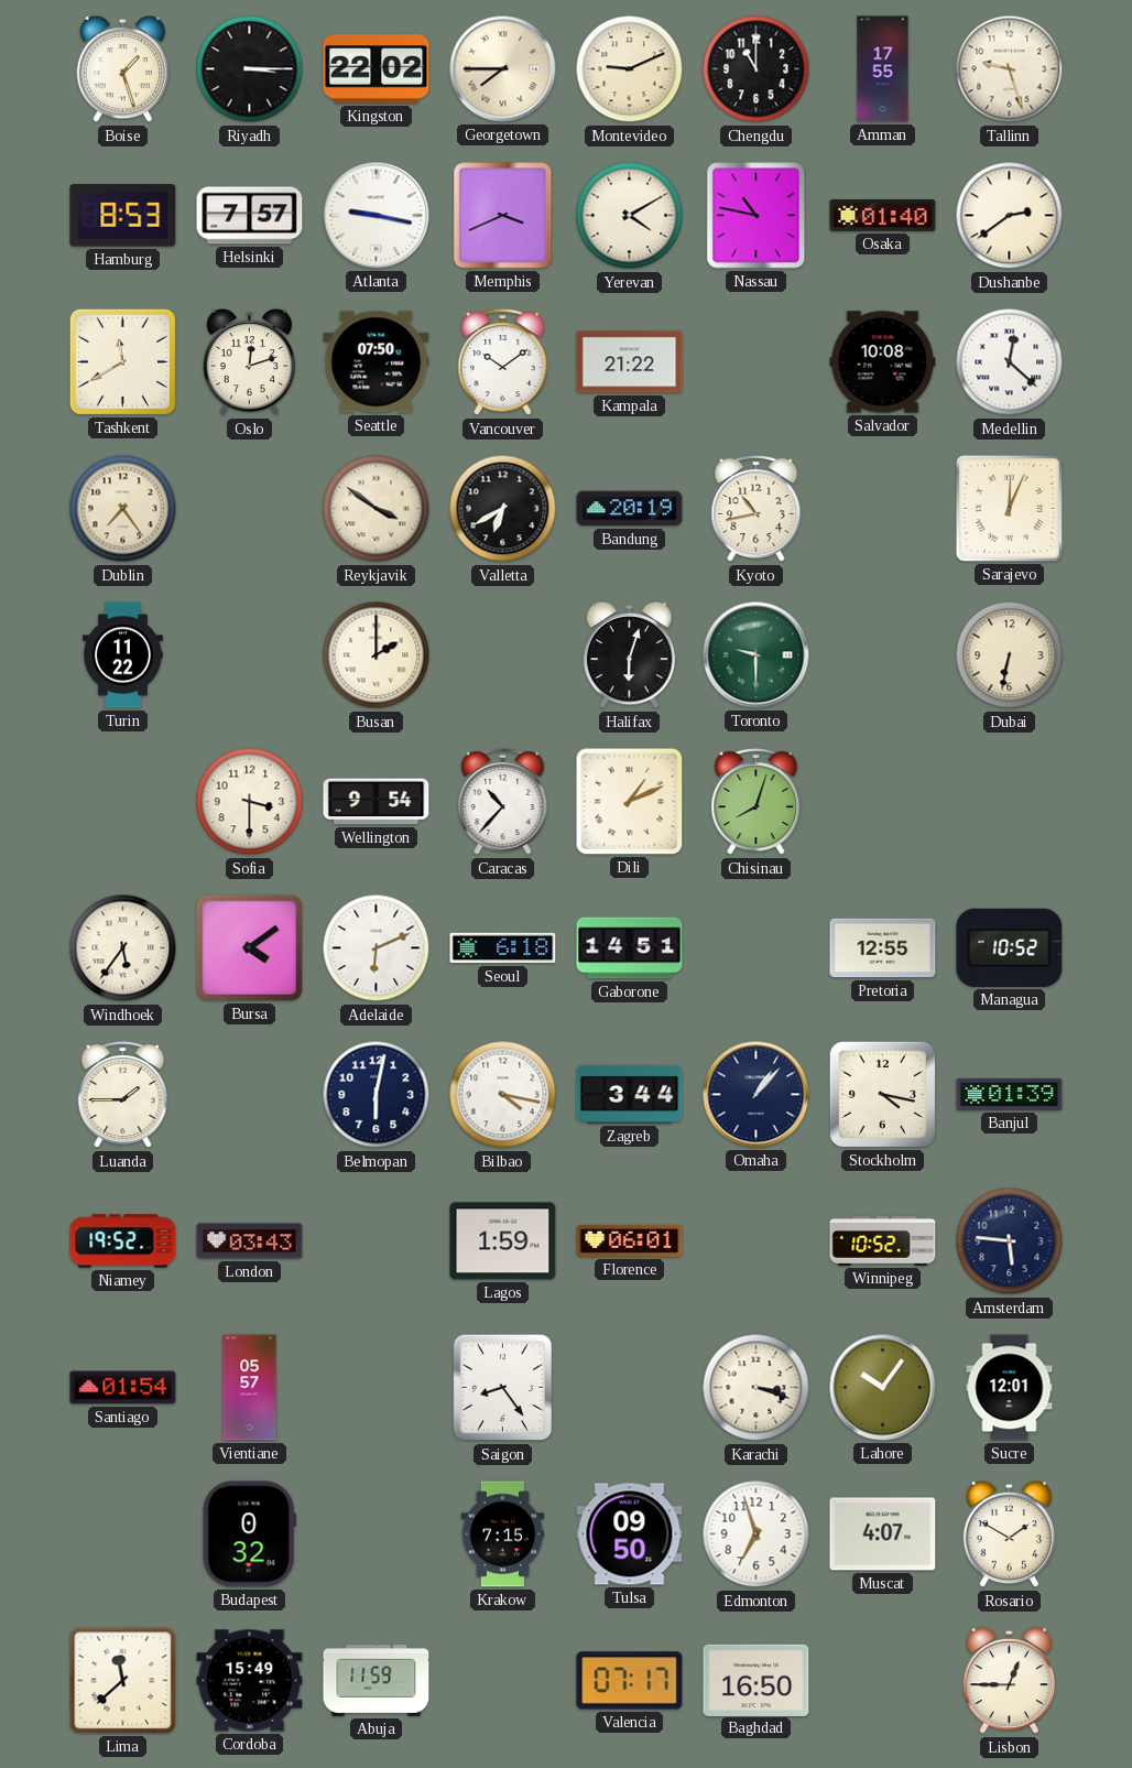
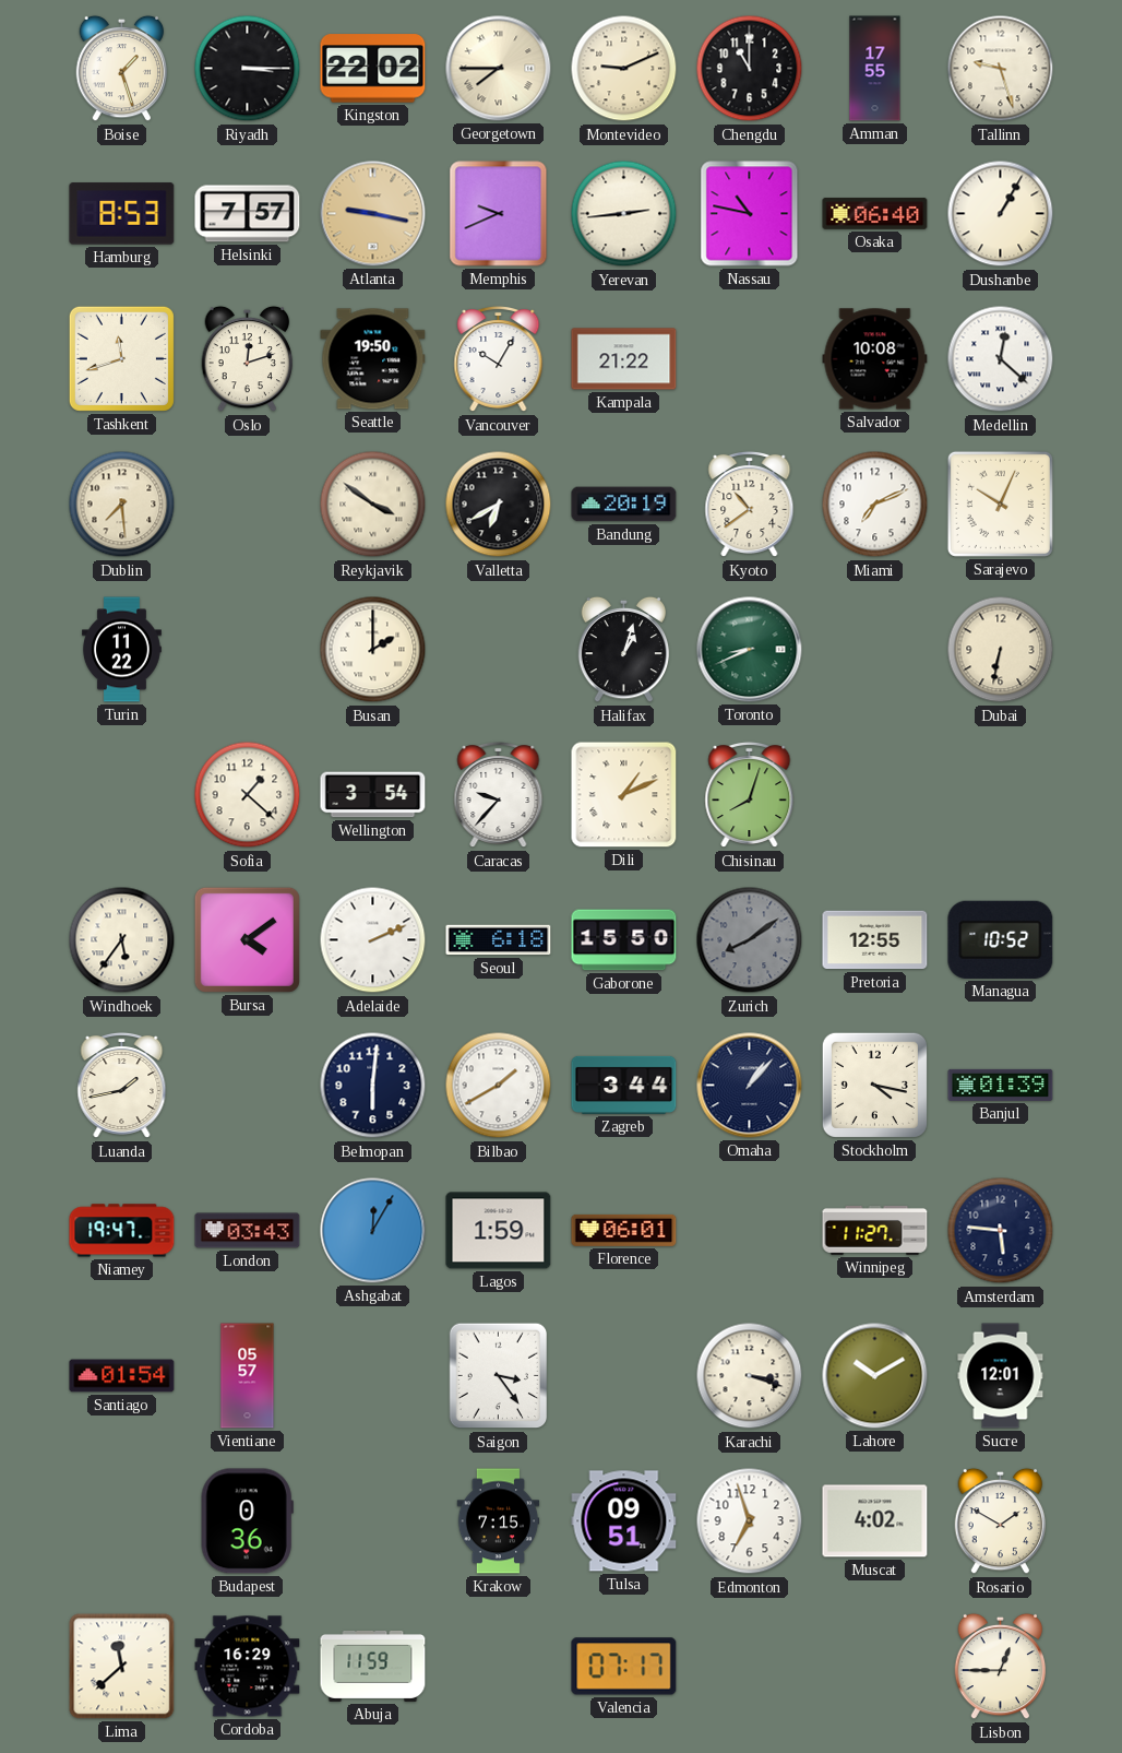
Atlanta dial: white -> champagne
Memphis: 3:41 -> 9:41
Yerevan: 4:10 -> 2:44
Osaka: 01:40 -> 06:40
Dushanbe: 2:39 -> 1:05
Tashkent: 11:40 -> 11:42
Seattle: 07:50 -> 19:50
Vancouver: 10:09 -> 10:05
Dublin: 7:24 -> 7:29
Kyoto: 10:43 -> 10:39
Miami: none -> 7:11
Sarajevo: 12:04 -> 10:04
Halifax: 6:03 -> 1:03
Toronto: 9:30 -> 8:41
Sofia: 3:30 -> 1:22
Wellington: 9:54 -> 3:54
Caracas: 10:37 -> 9:37
Adelaide: 6:11 -> 2:11
Gaborone: 14:51 -> 15:50
Zurich: none -> 8:09
Luanda: 1:45 -> 1:43
Belmopan: 6:02 -> 6:01
Bilbao: 4:17 -> 1:40
Niamey: 19:52 -> 19:47
Ashgabat: none -> 12:05
Winnipeg: 10:52 -> 11:27
Saigon: 8:24 -> 3:24
Lahore: 10:06 -> 10:10
Budapest: 0:32 -> 0:36
Tulsa: 09:50 -> 09:51
Muscat: 4:07 -> 4:02
Cordoba: 15:49 -> 16:29
Baghdad: 16:50 -> none
